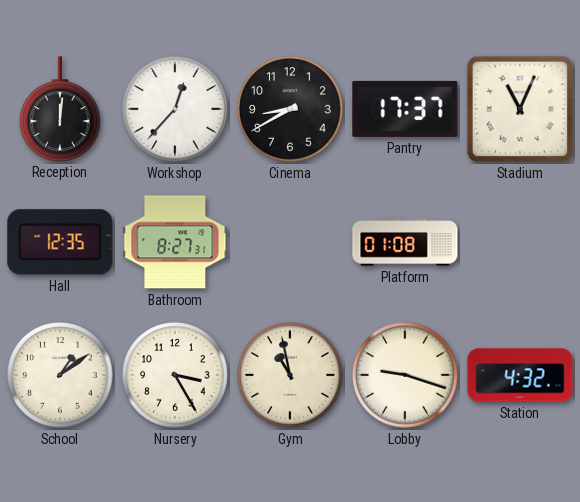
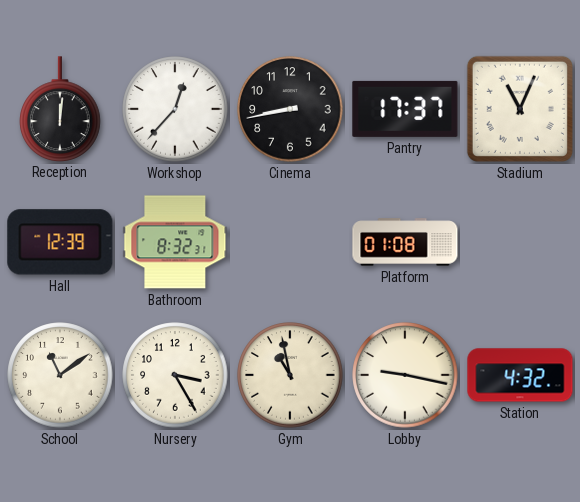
Cinema: 8:40 -> 8:43
Hall: 12:35 -> 12:39
Bathroom: 8:27 -> 8:32
School: 1:09 -> 11:09
Lobby: 9:18 -> 9:17
